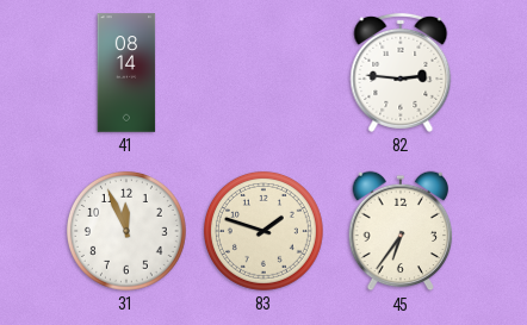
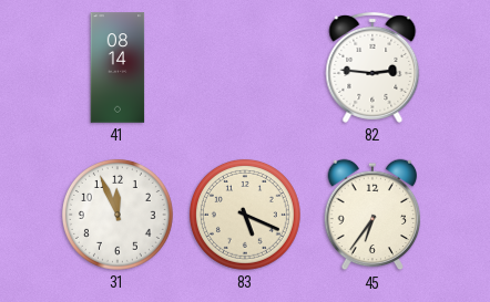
83: 1:48 -> 5:19
